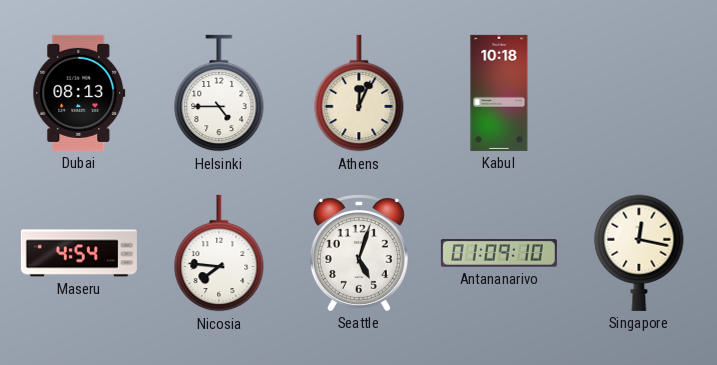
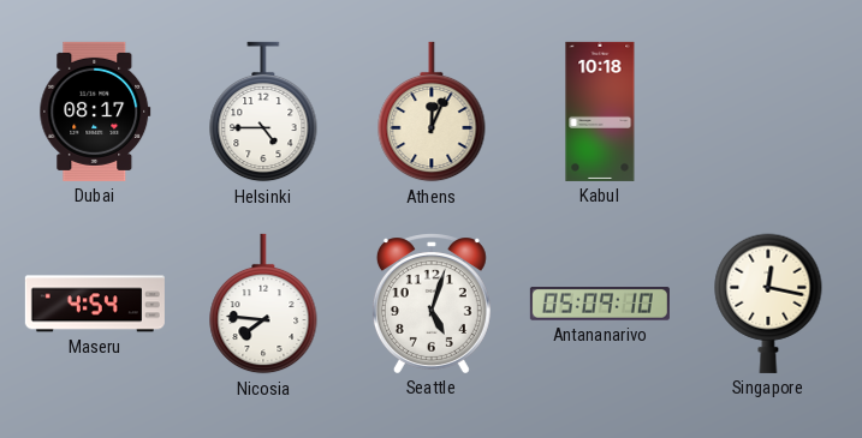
Dubai: 08:13 -> 08:17
Antananarivo: 01:09 -> 05:09
